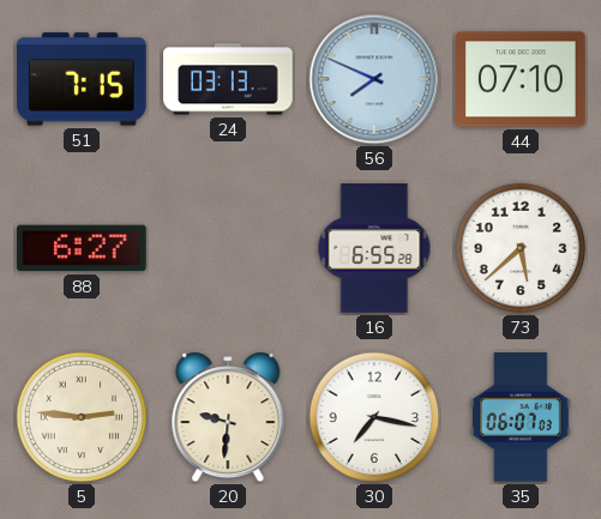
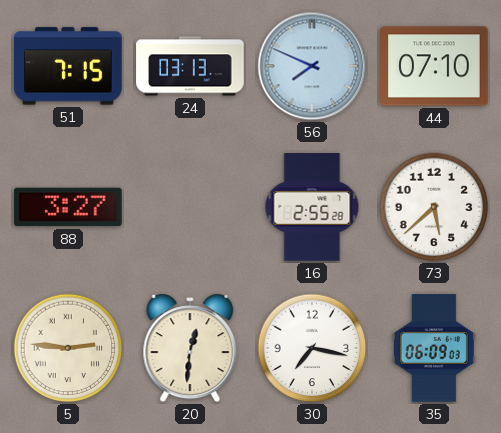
88: 6:27 -> 3:27
16: 6:55 -> 2:55
20: 9:31 -> 12:31
35: 06:07 -> 06:09
